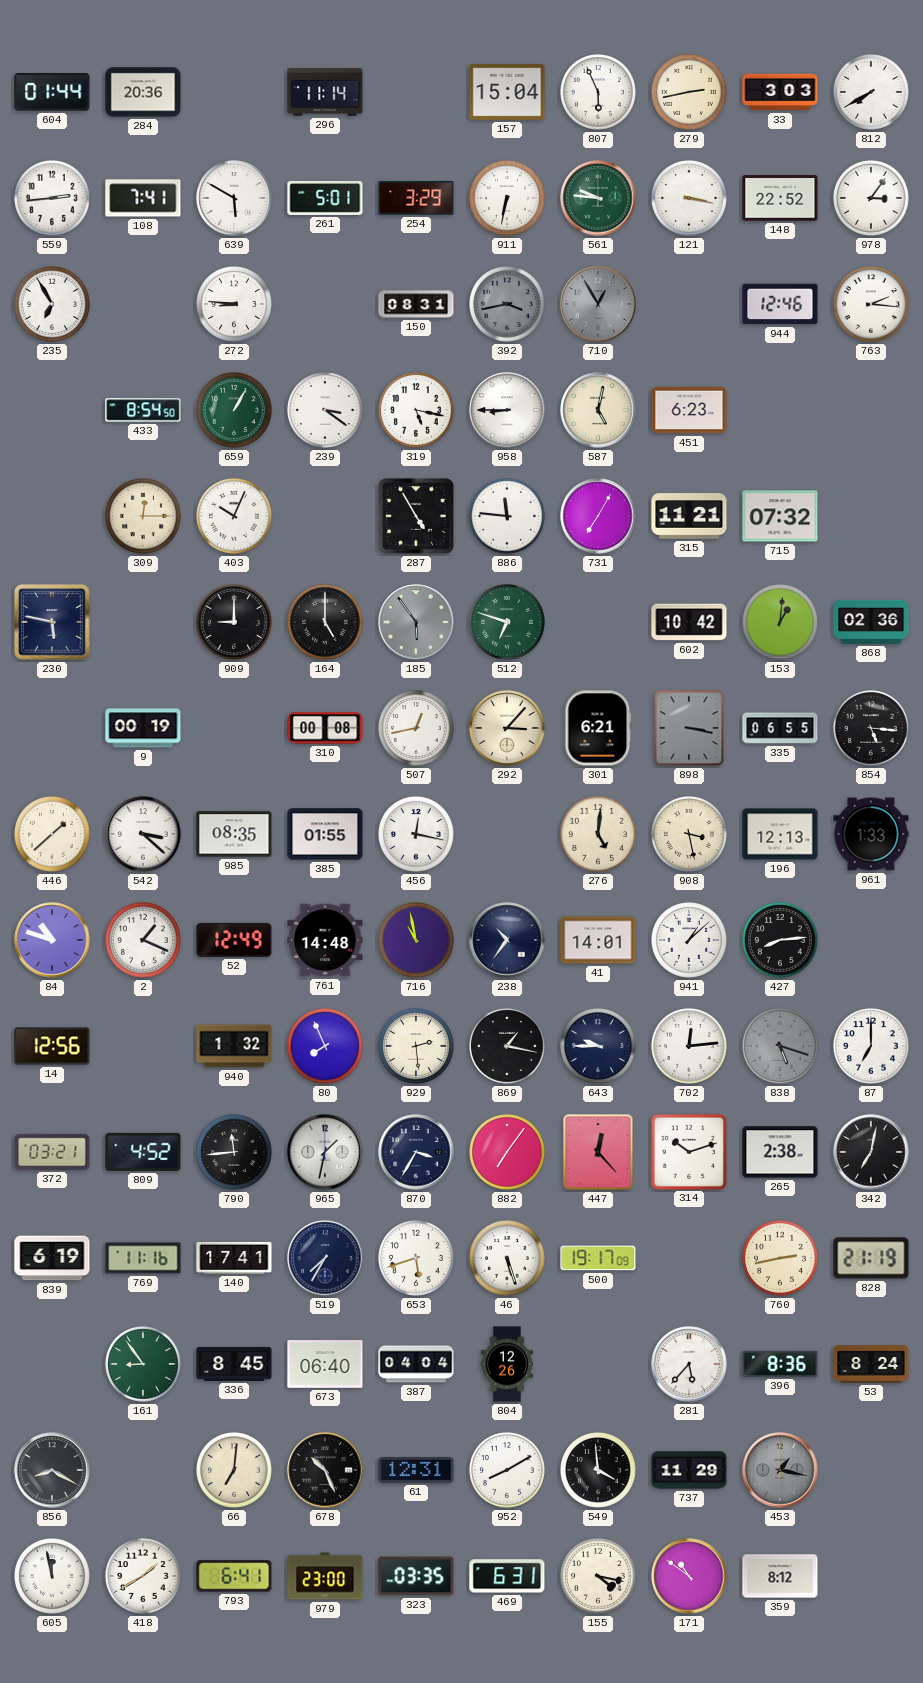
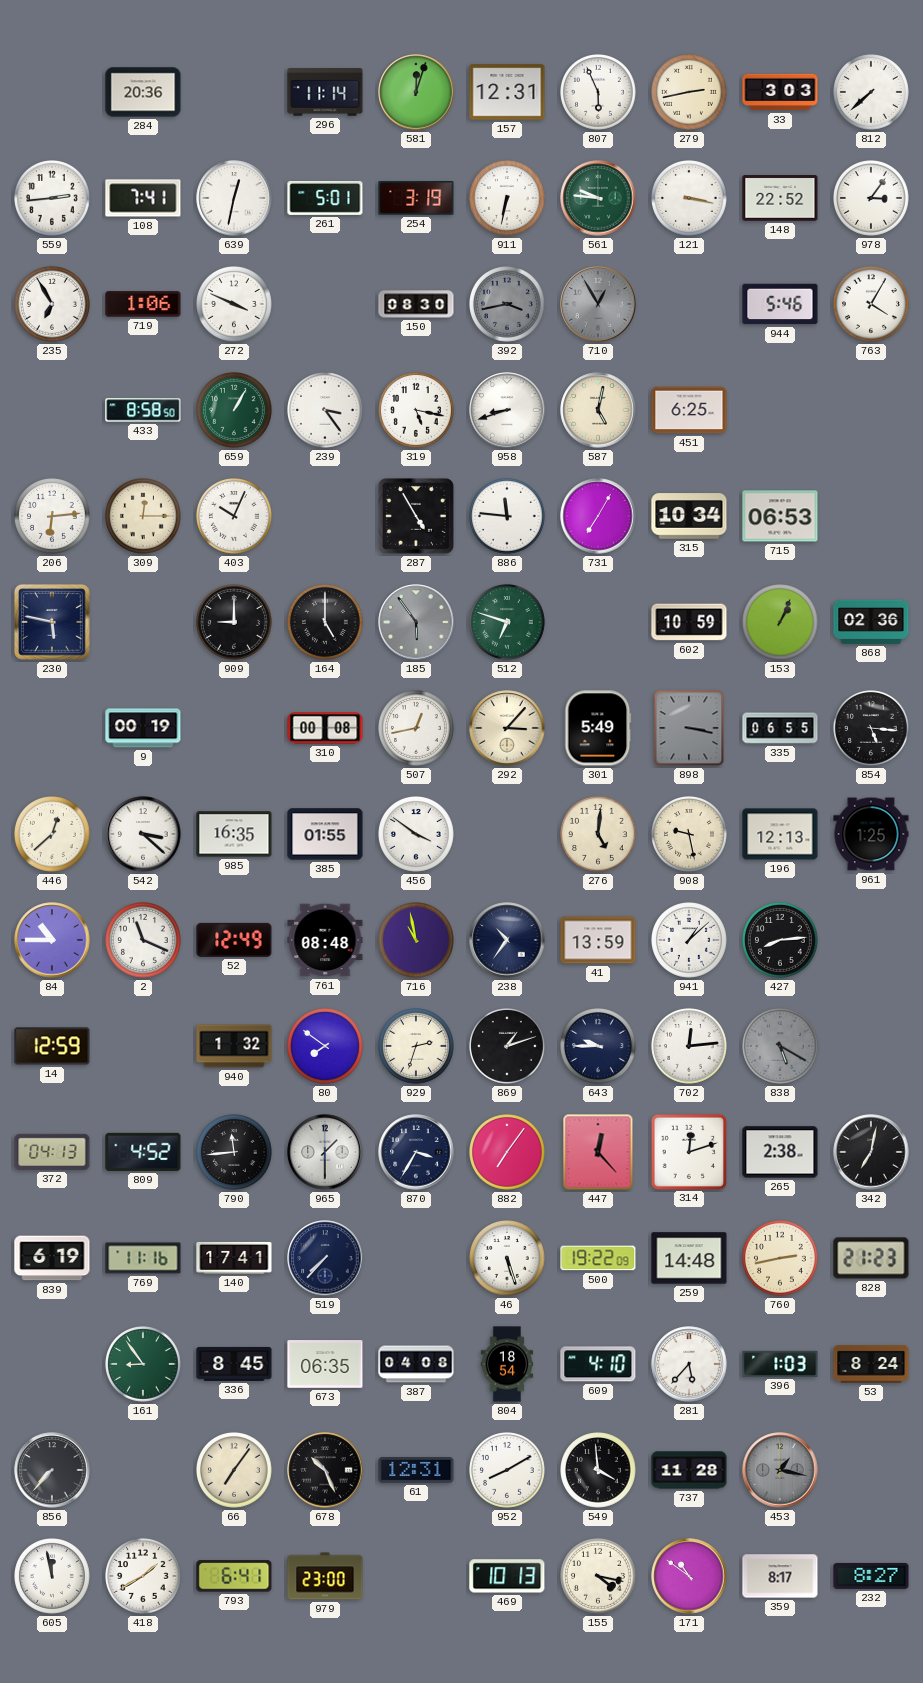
604: 01:44 -> none
581: none -> 12:03
157: 15:04 -> 12:31
812: 7:40 -> 7:38
639: 5:50 -> 12:32
254: 3:29 -> 3:19
719: none -> 1:06
272: 8:46 -> 3:49
150: 08:31 -> 08:30
944: 12:46 -> 5:46
763: 2:16 -> 4:05
433: 8:54 -> 8:58
239: 3:21 -> 3:24
958: 8:45 -> 8:42
451: 6:23 -> 6:25
206: none -> 6:14
315: 11:21 -> 10:34
715: 07:32 -> 06:53
602: 10:42 -> 10:59
153: 1:01 -> 1:04
301: 6:21 -> 5:49
446: 1:38 -> 12:38
985: 08:35 -> 16:35
456: 12:17 -> 3:51
908: 3:28 -> 9:28
961: 1:33 -> 1:25
84: 10:48 -> 10:45
2: 1:19 -> 11:19
761: 14:48 -> 08:48
41: 14:01 -> 13:59
14: 12:56 -> 12:59
80: 7:56 -> 7:51
929: 2:29 -> 2:33
869: 1:17 -> 1:12
838: 5:18 -> 5:20
87: 7:00 -> none
372: 03:21 -> 04:13
965: 1:32 -> 1:30
314: 10:12 -> 12:12
519: 7:35 -> 7:37
653: 5:42 -> none
500: 19:17 -> 19:22
259: none -> 14:48
828: 21:19 -> 21:23
673: 06:40 -> 06:35
387: 04:04 -> 04:08
804: 12:26 -> 18:54
609: none -> 4:10
396: 8:36 -> 1:03
856: 8:20 -> 7:37
66: 7:01 -> 7:06
737: 11:29 -> 11:28
323: 03:35 -> none
469: 6:31 -> 10:13
359: 8:12 -> 8:17
232: none -> 8:27
